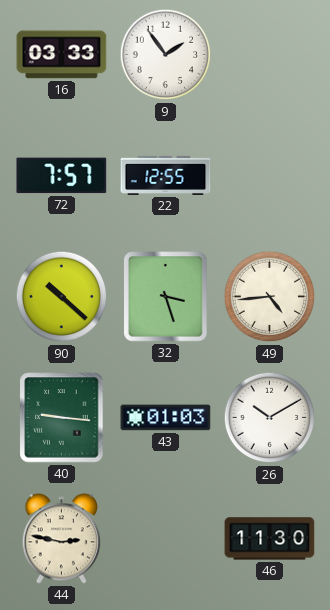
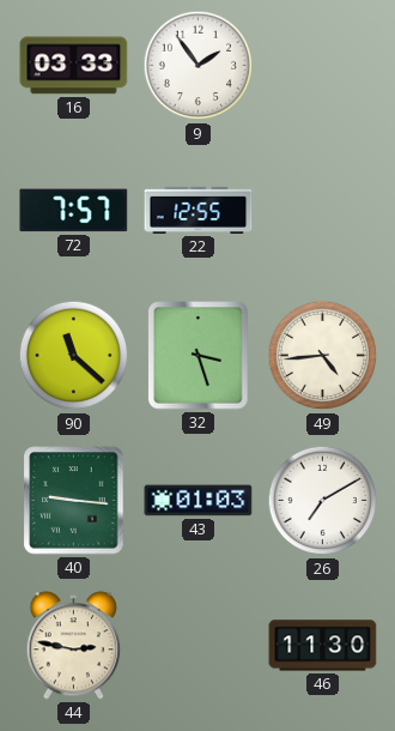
90: 10:22 -> 11:22
26: 10:10 -> 7:10
